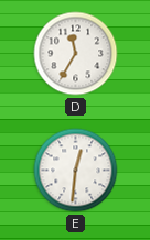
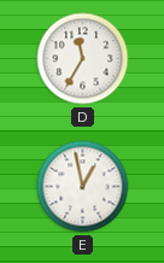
E: 12:31 -> 12:58
